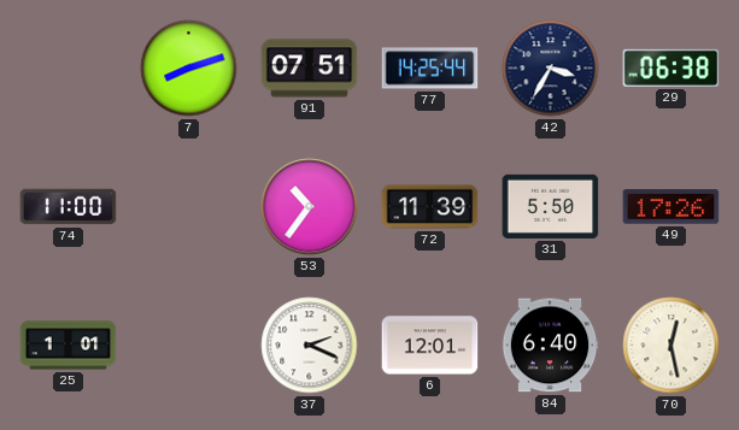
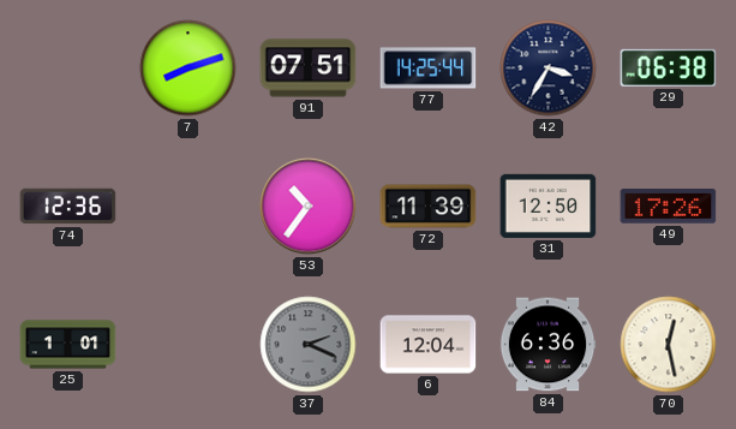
74: 11:00 -> 12:36
31: 5:50 -> 12:50
37 dial: white -> grey
6: 12:01 -> 12:04
84: 6:40 -> 6:36
